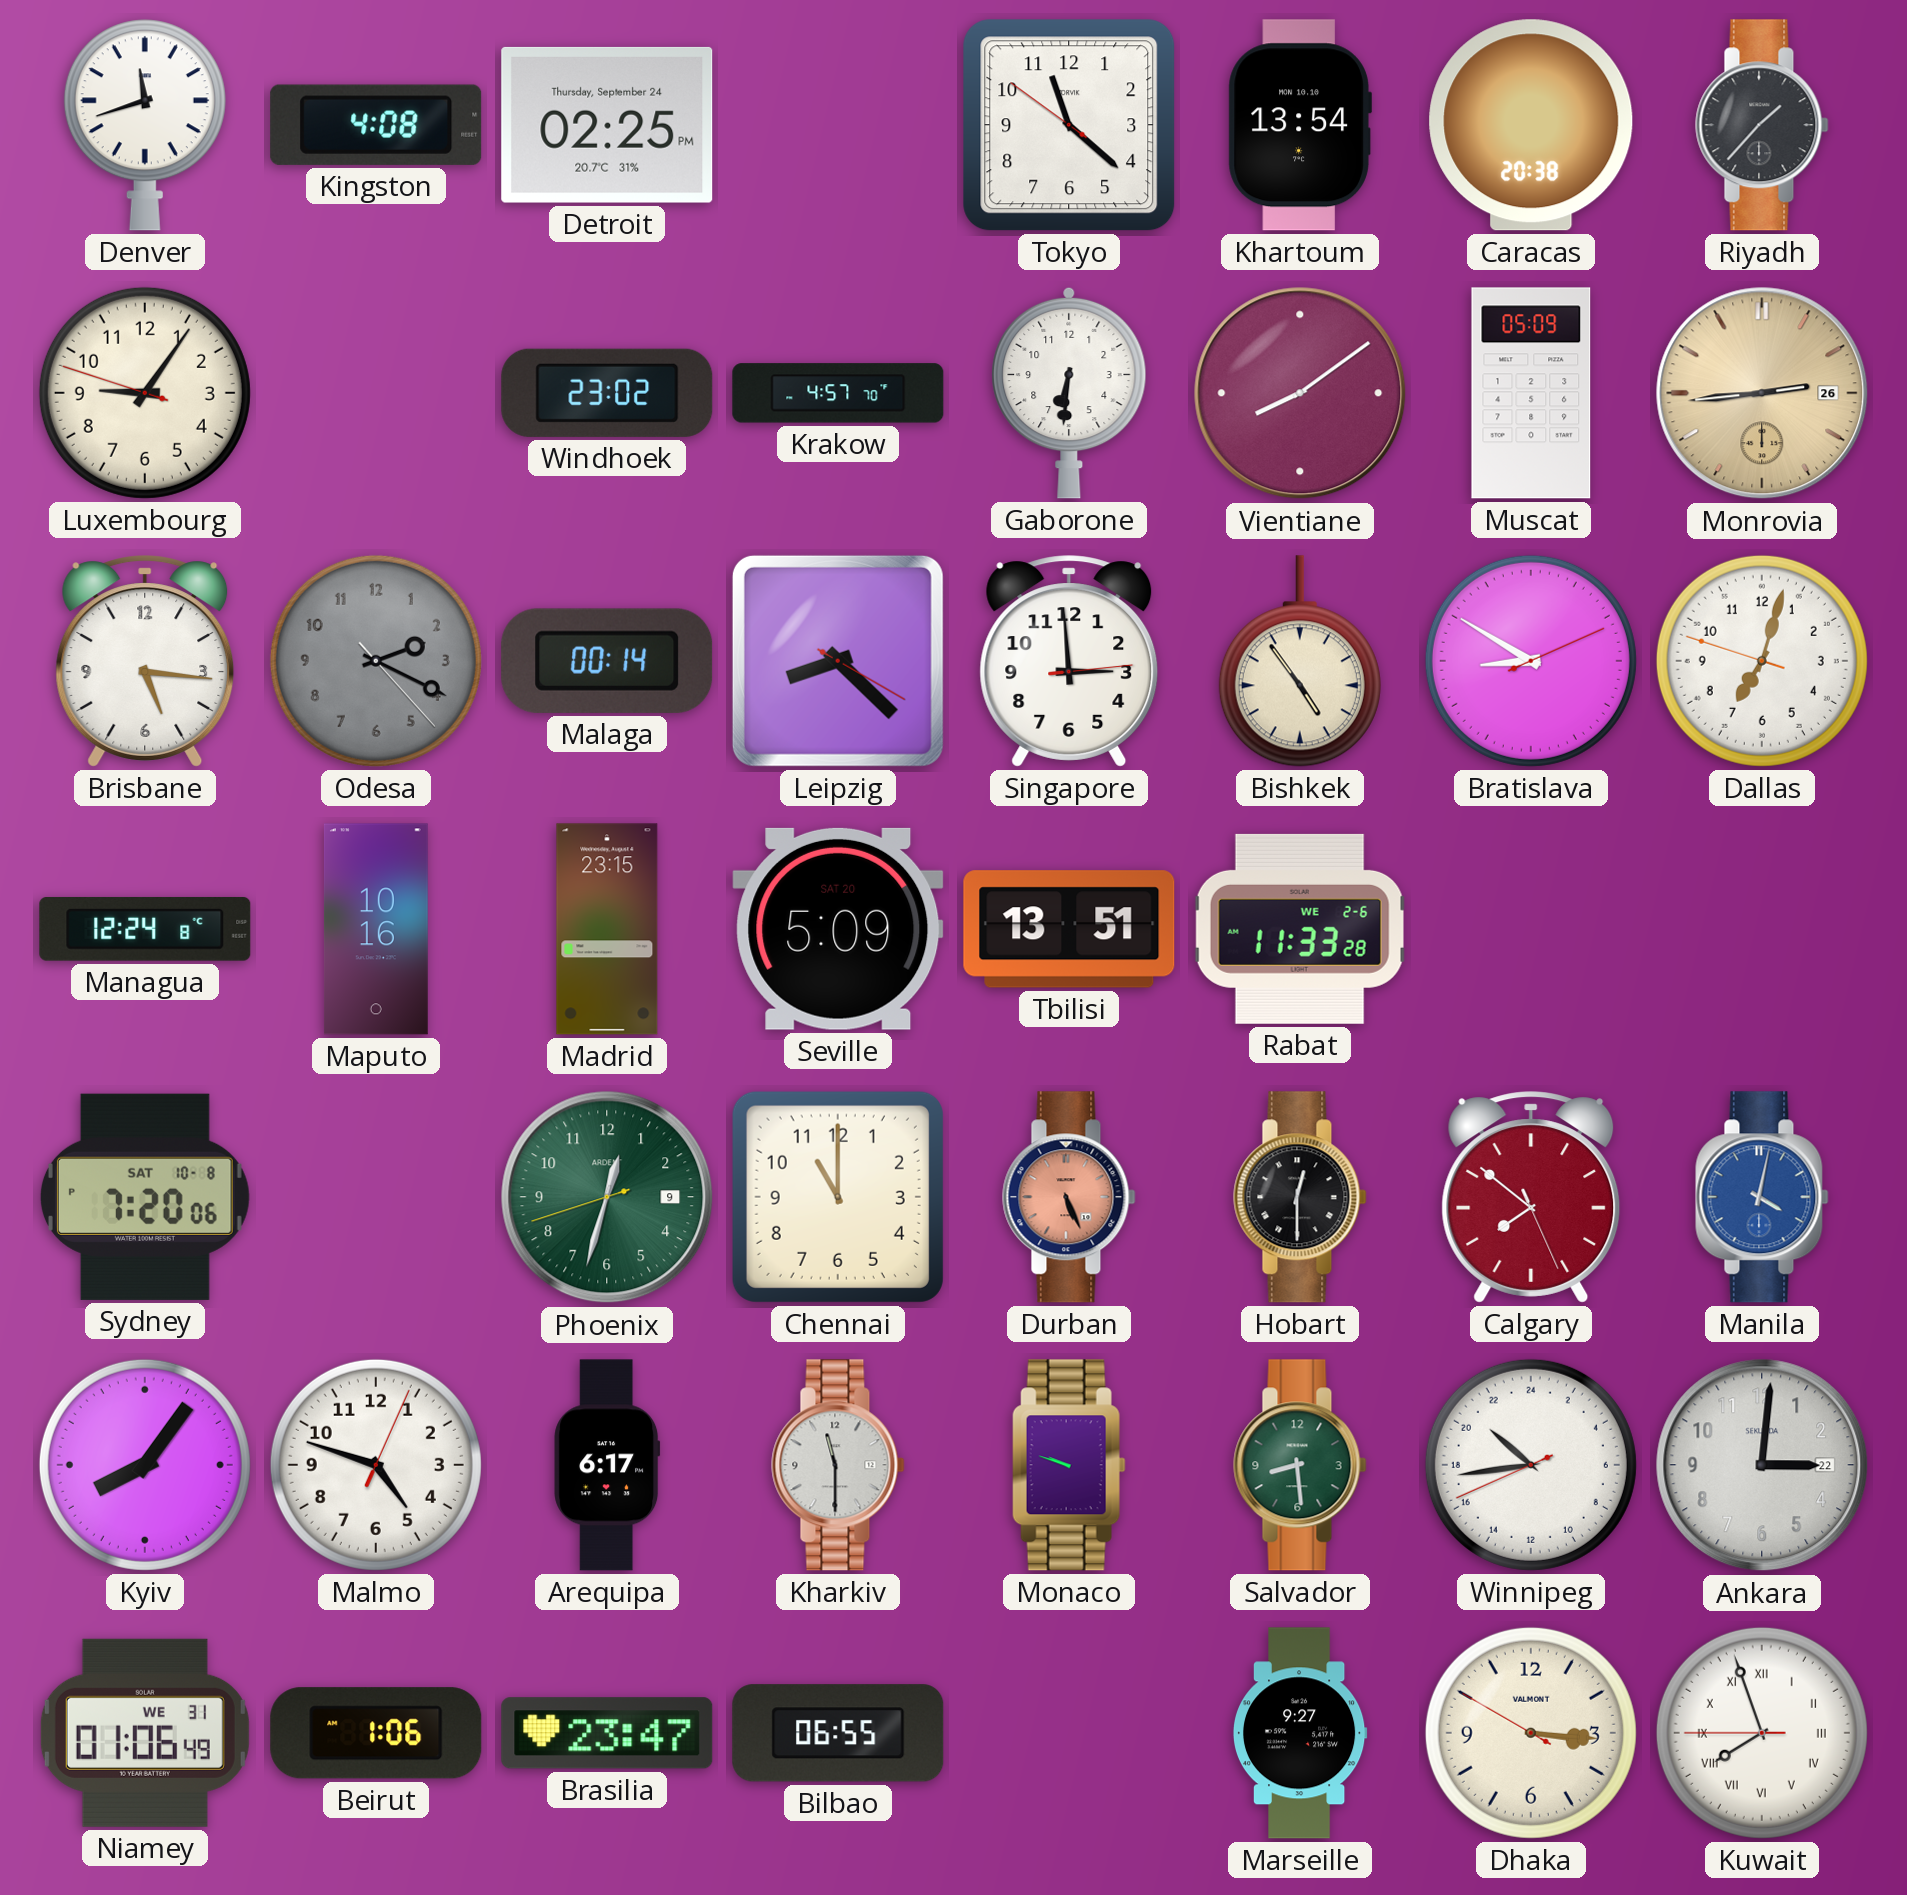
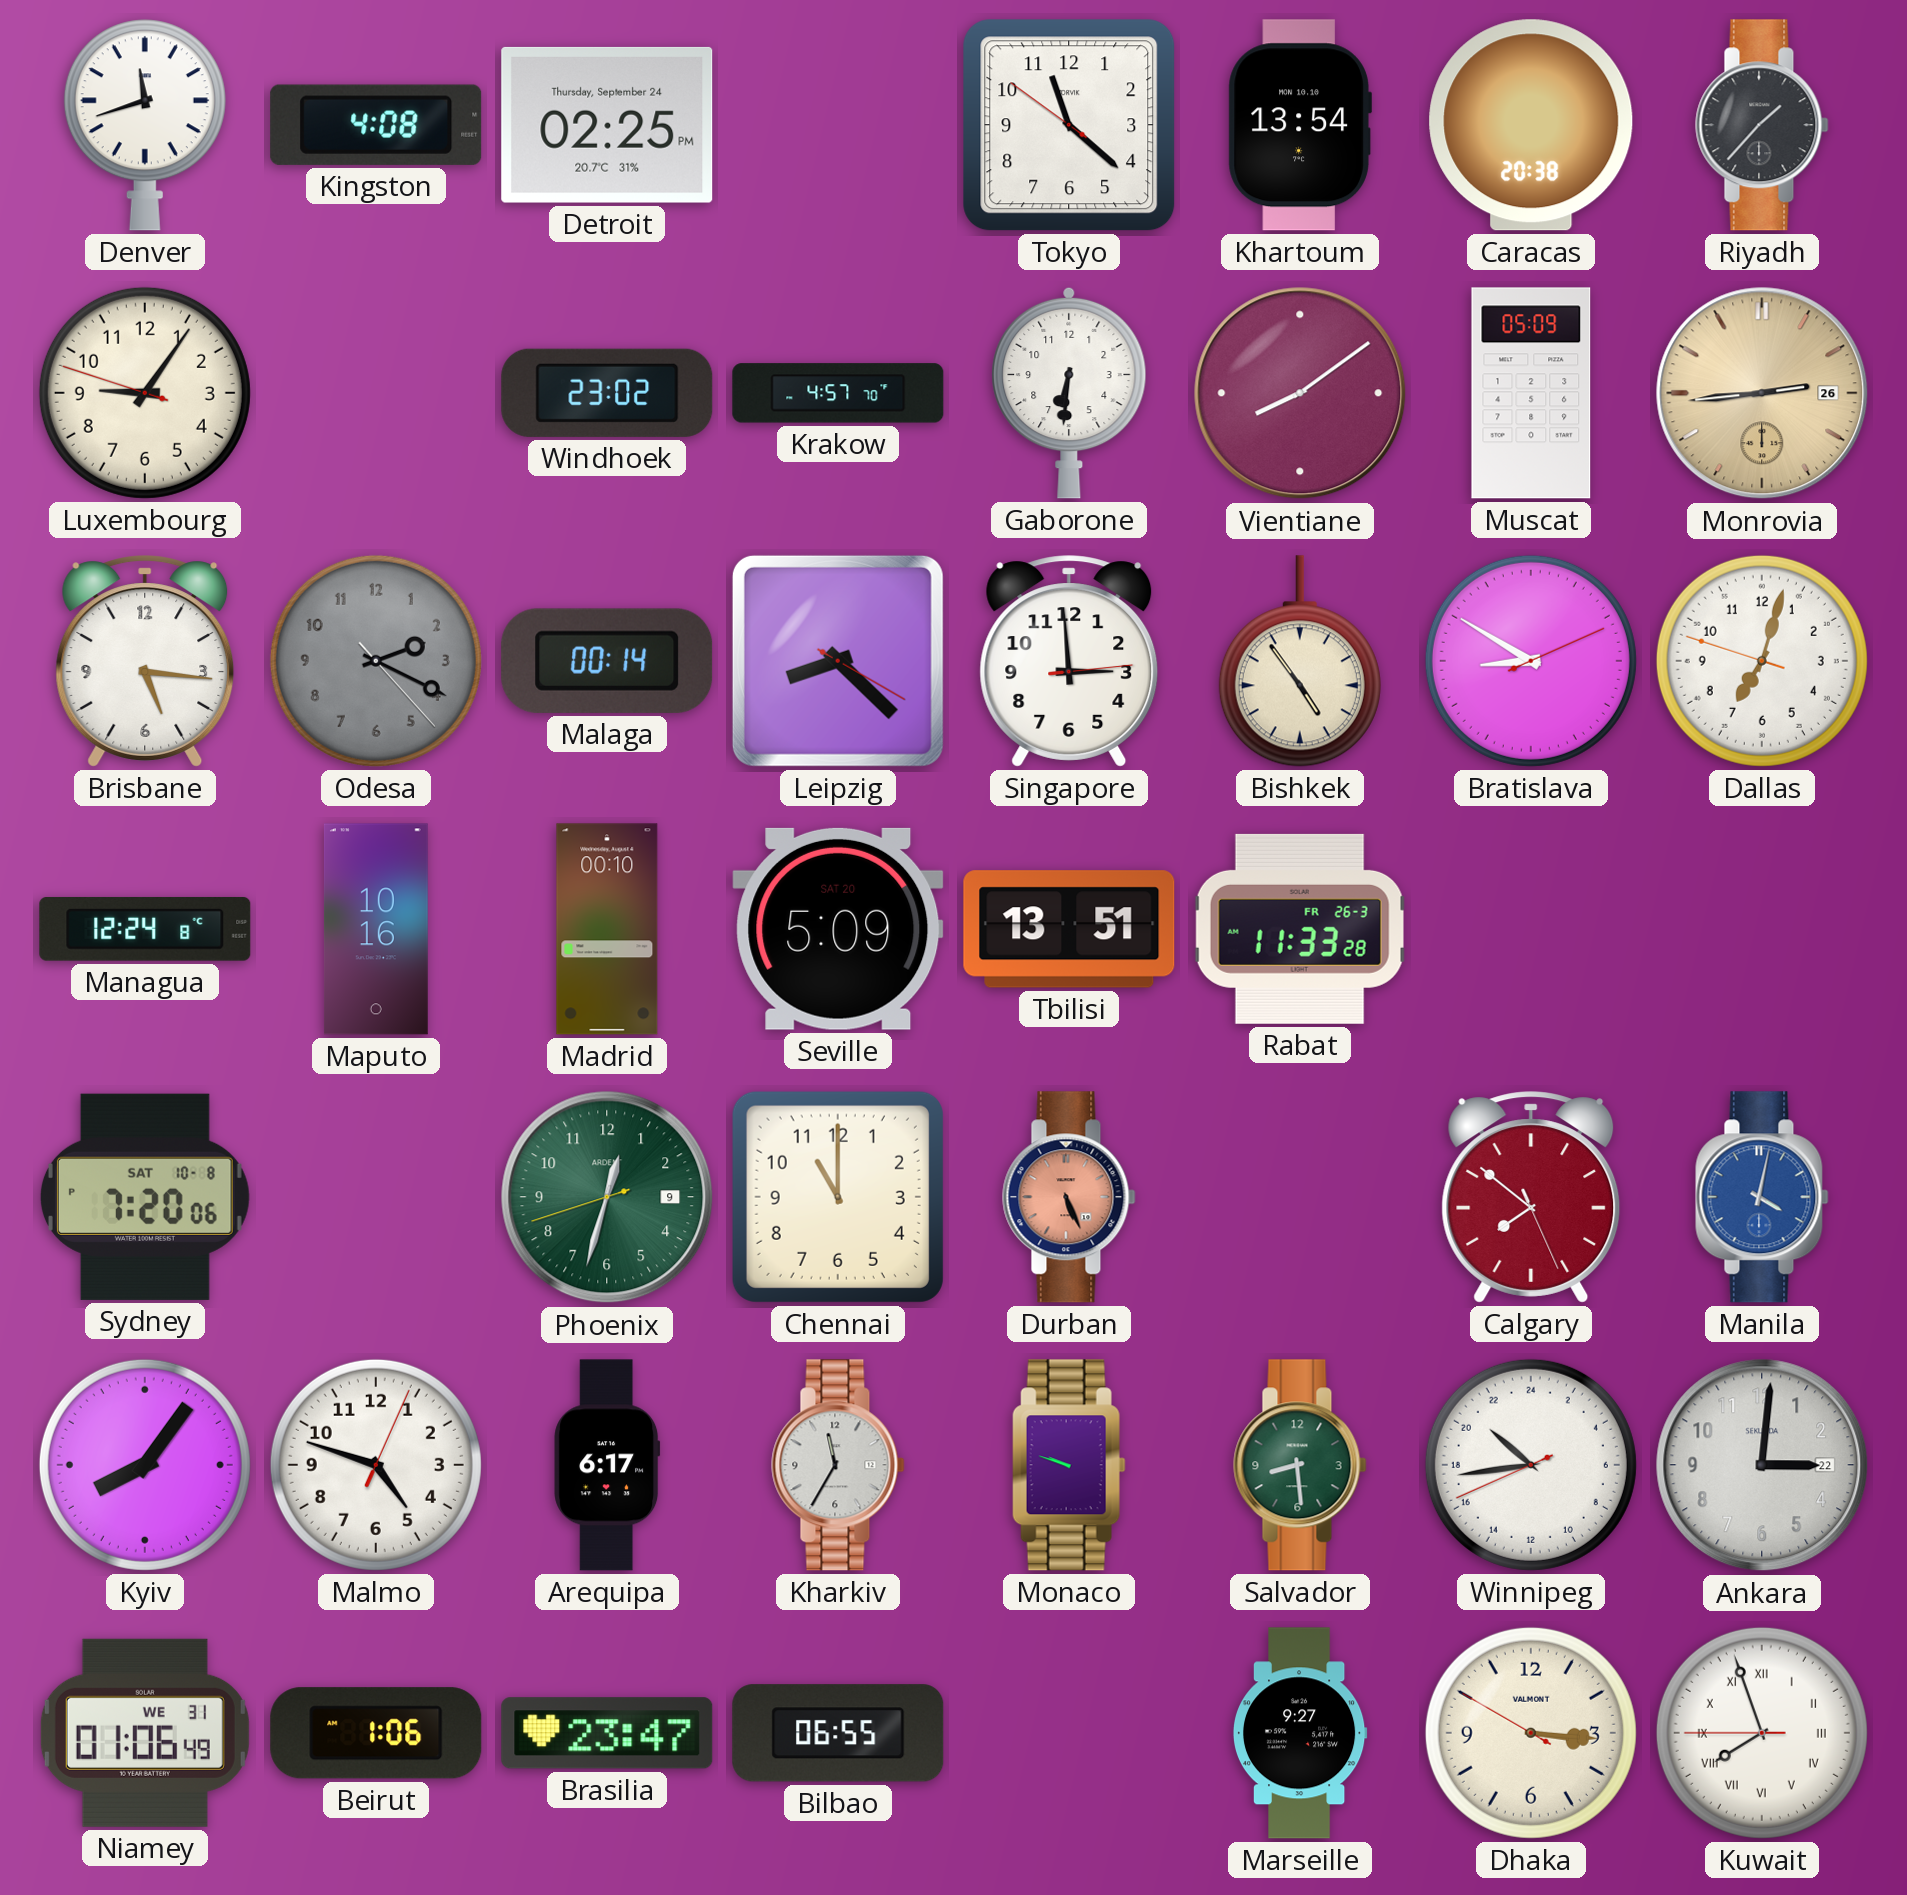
Madrid: 23:15 -> 00:10
Rabat date: WE 2-6 -> FR 26-3
Hobart: 12:30 -> none
Kharkiv: 11:30 -> 11:35
